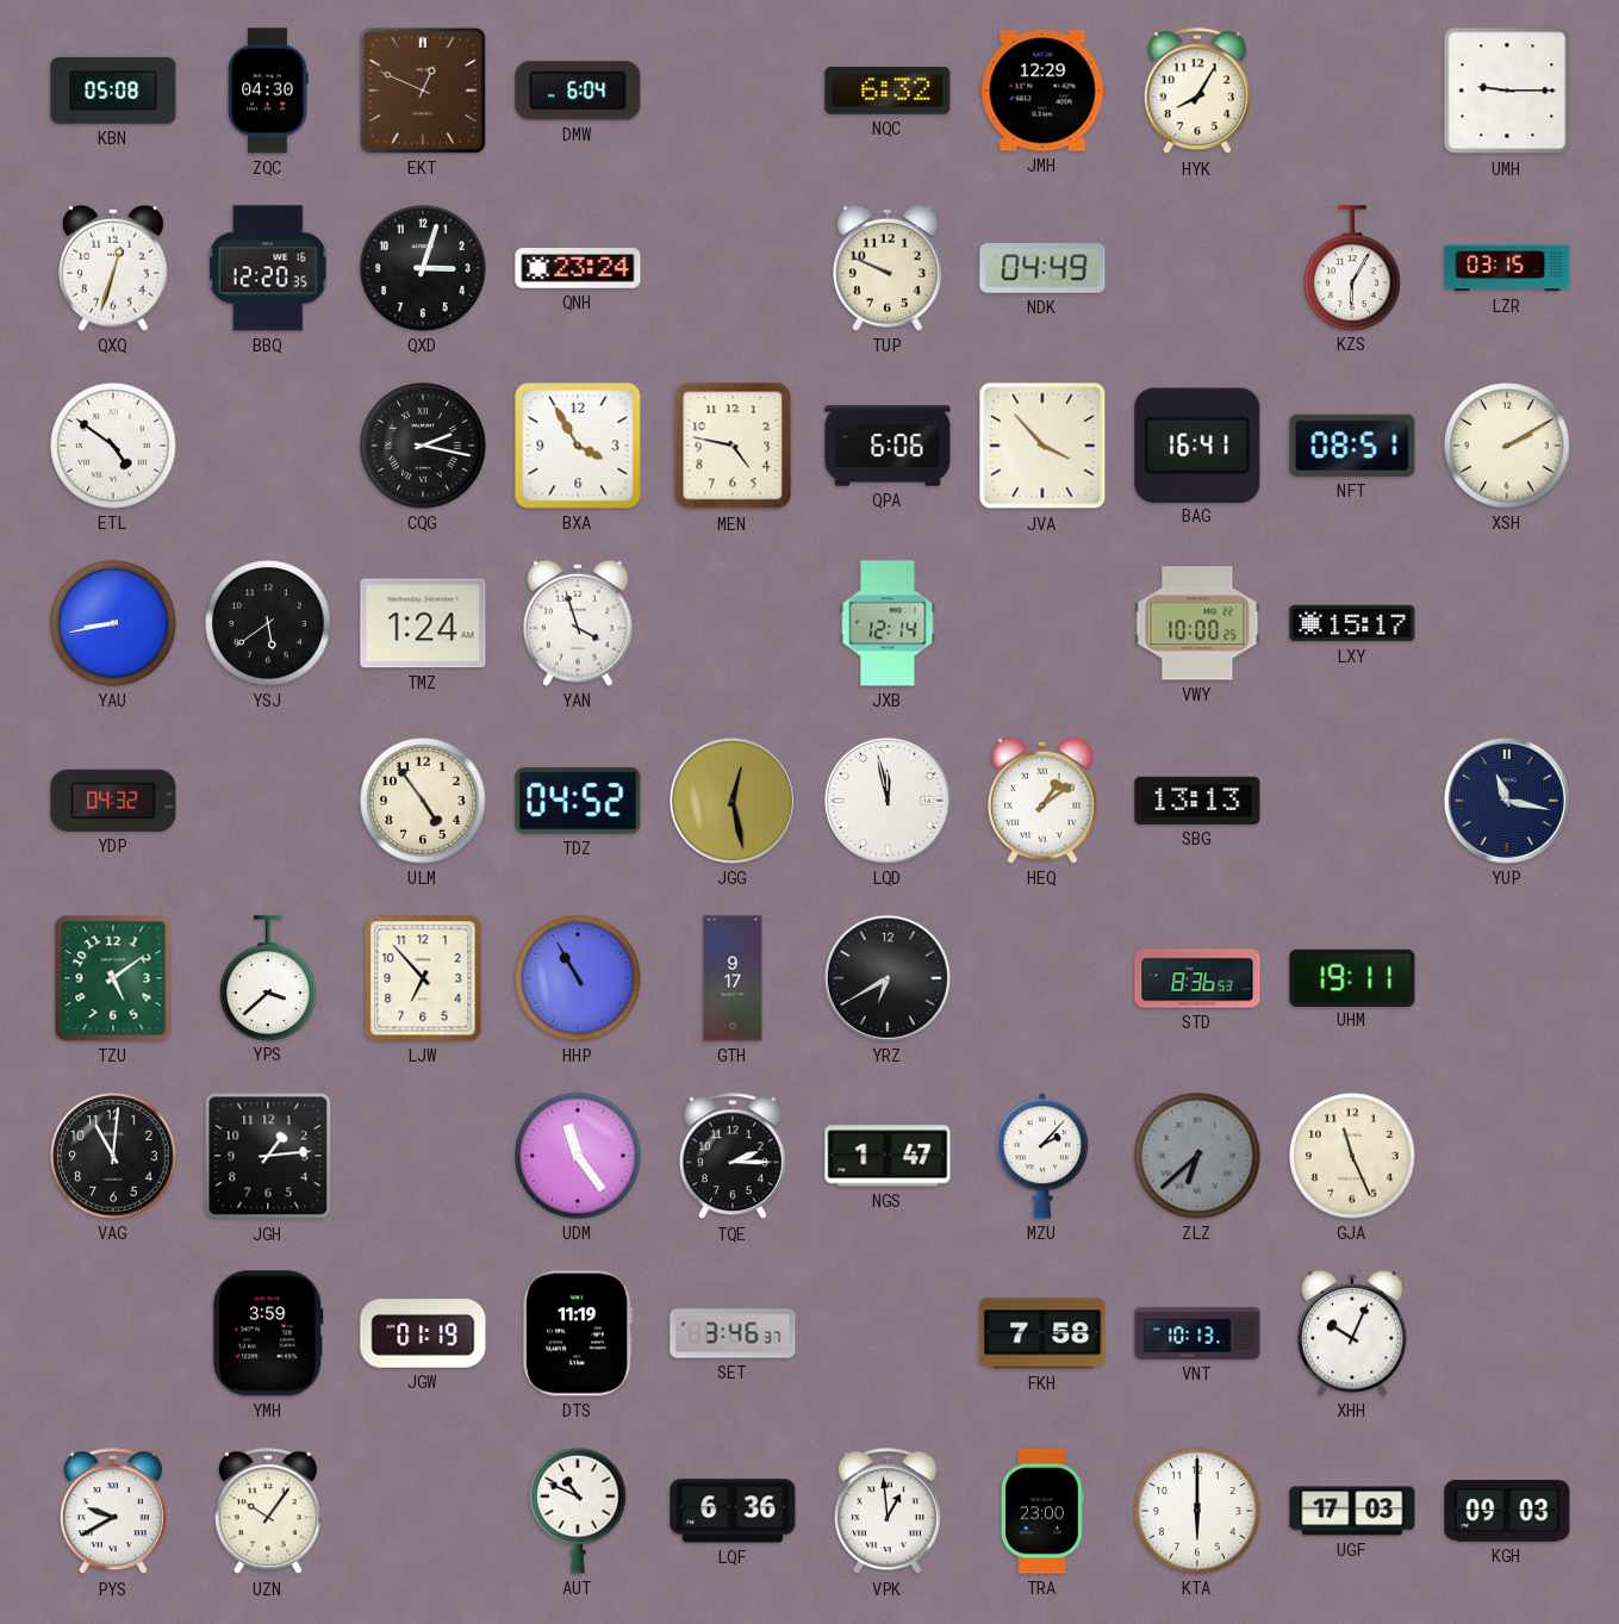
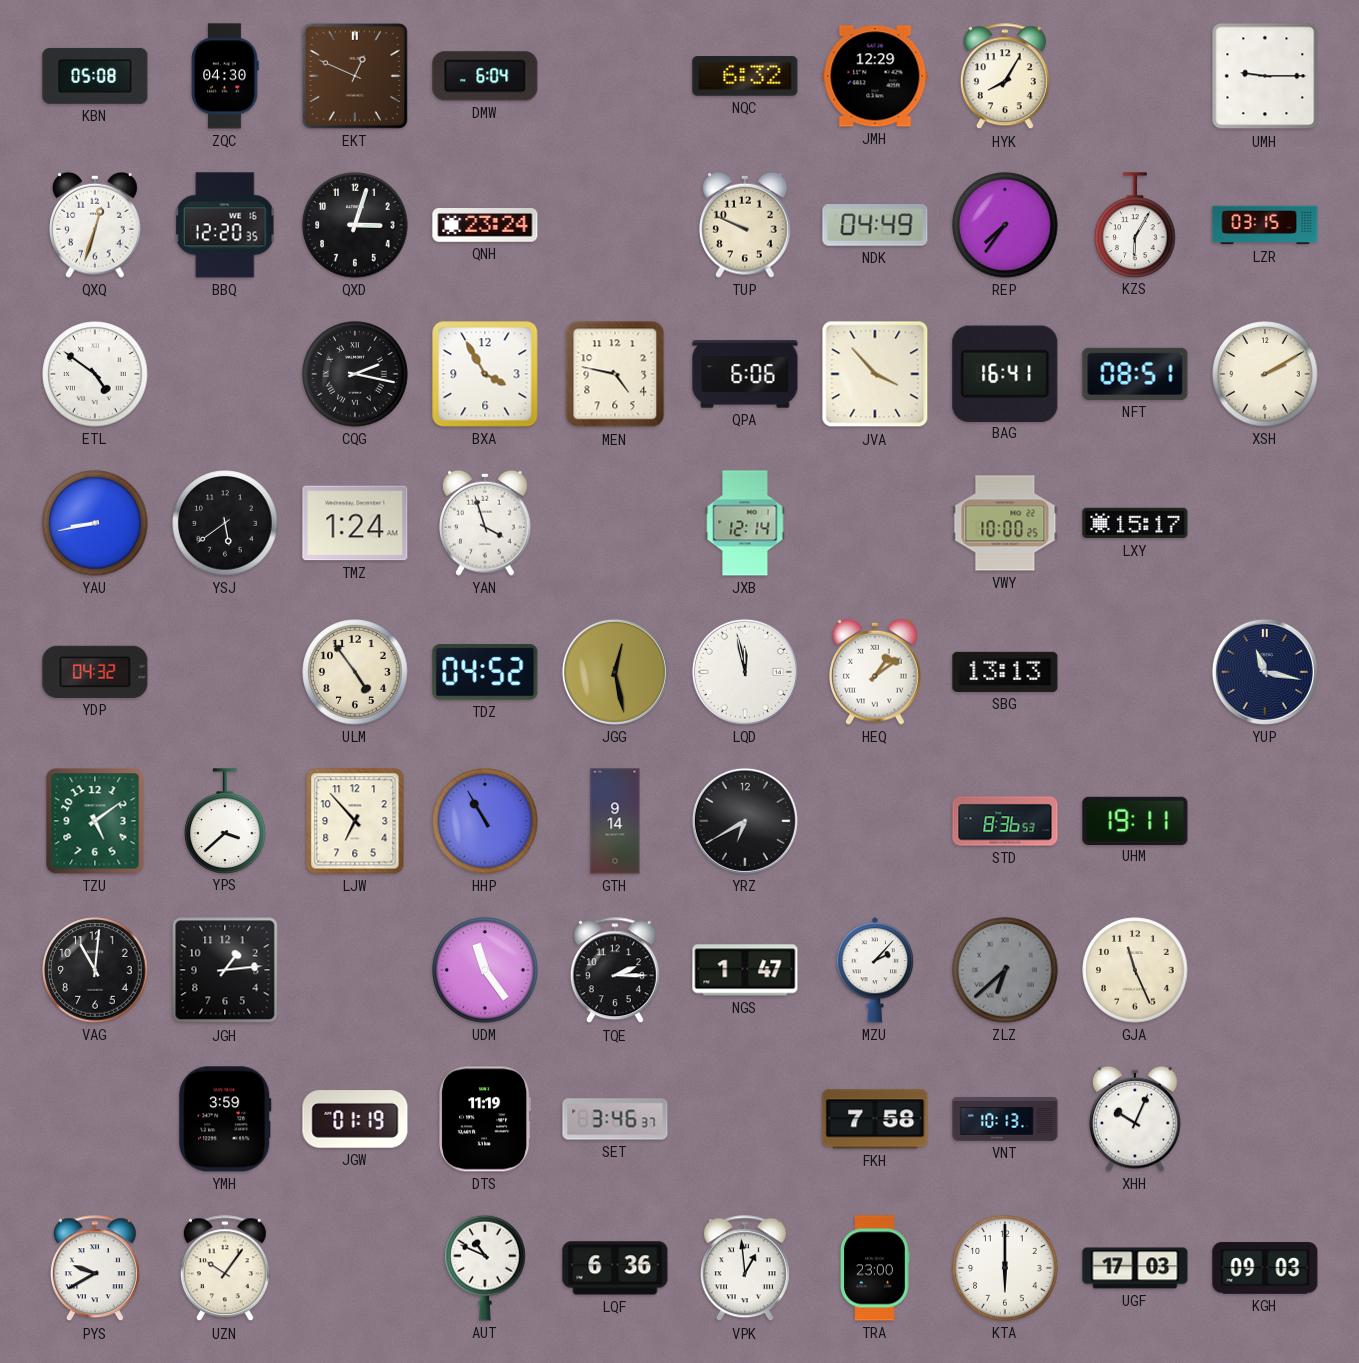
REP: none -> 7:36
GTH: 9:17 -> 9:14
